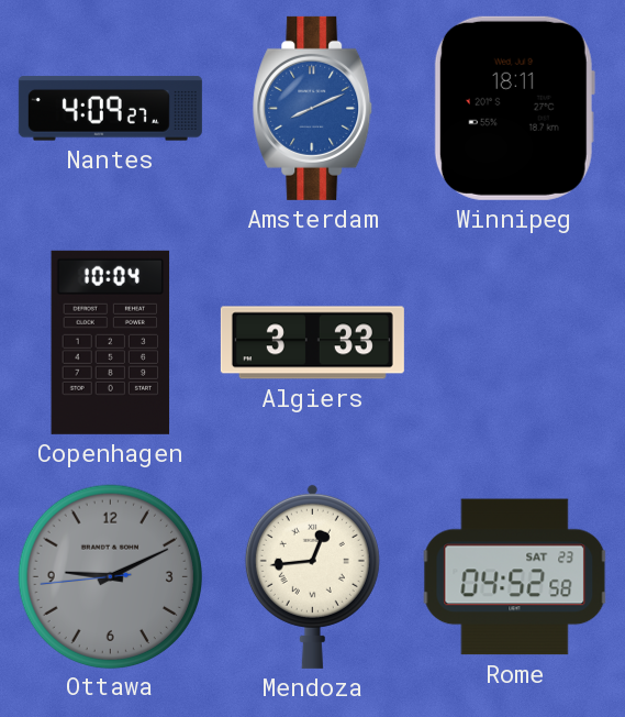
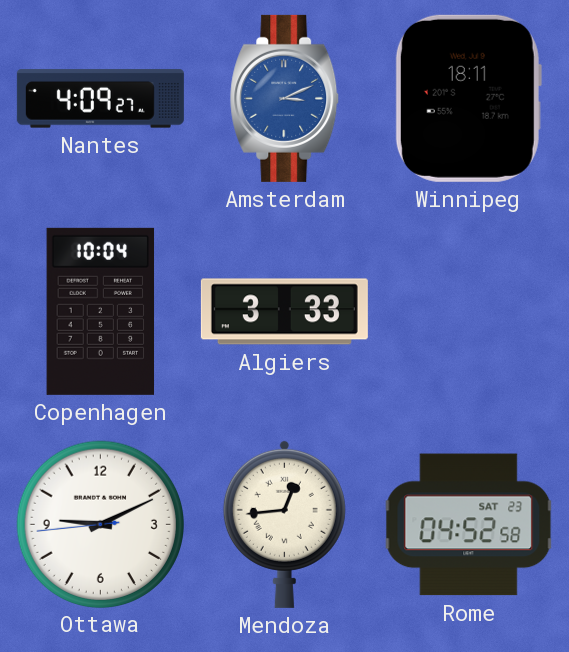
Amsterdam: 8:11 -> 3:11
Ottawa dial: grey -> white
